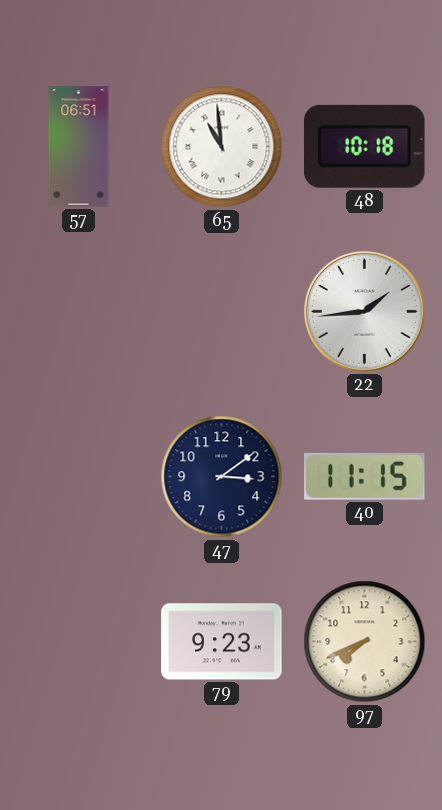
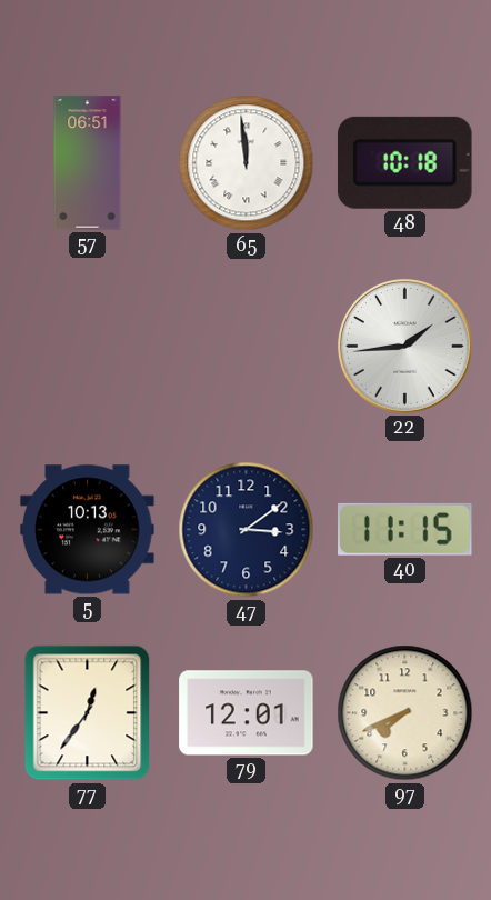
65: 10:59 -> 11:59
5: none -> 10:13
77: none -> 12:36
79: 9:23 -> 12:01
